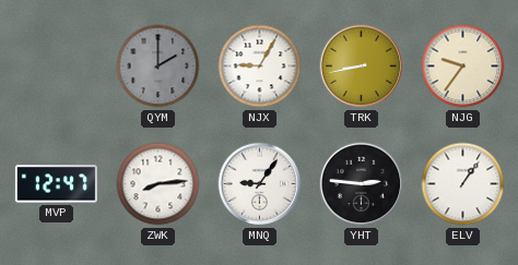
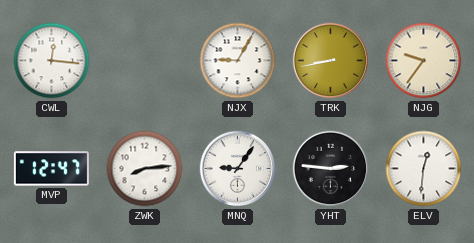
CWL: none -> 12:16
QYM: 2:00 -> none
ELV: 1:06 -> 12:31
